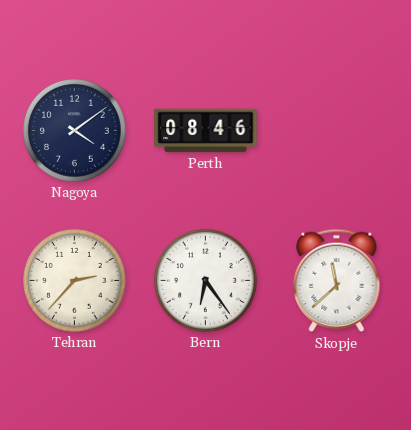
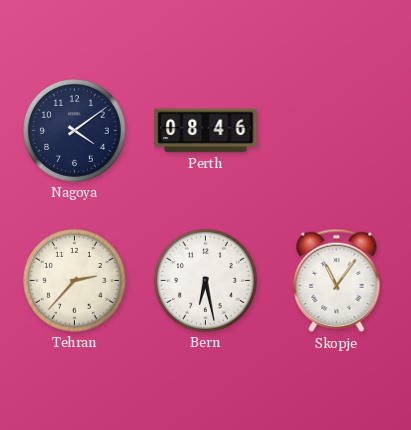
Bern: 6:24 -> 6:28
Skopje: 11:38 -> 11:06
